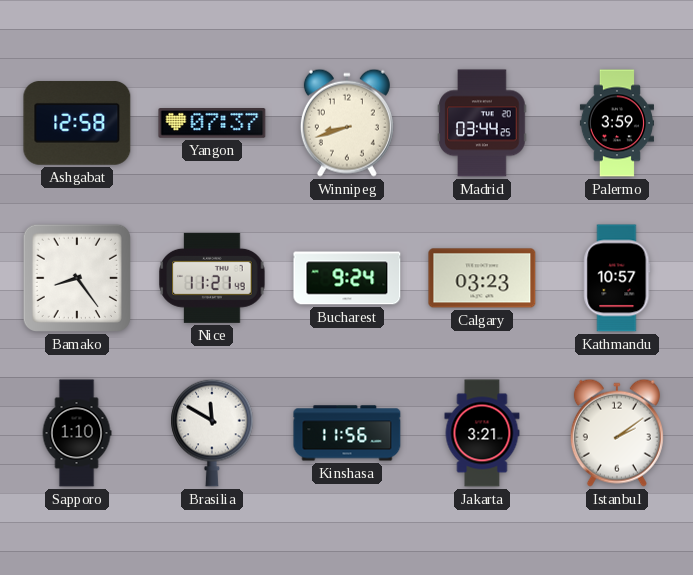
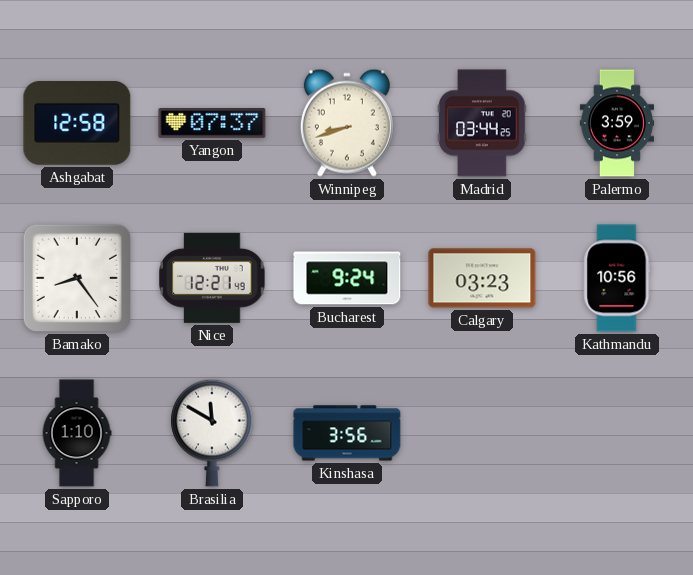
Nice: 11:21 -> 12:21
Kathmandu: 10:57 -> 10:56
Kinshasa: 11:56 -> 3:56
Jakarta: 3:21 -> none
Istanbul: 2:09 -> none
